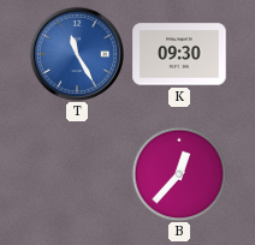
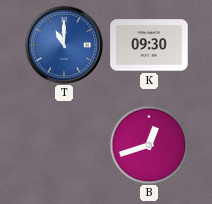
T: 11:25 -> 11:00
B: 12:37 -> 12:42
